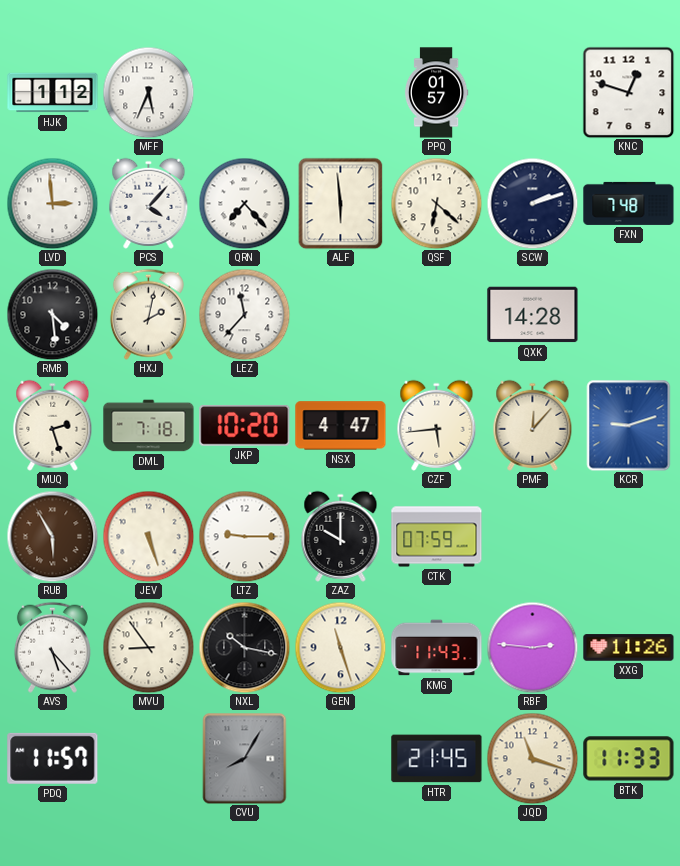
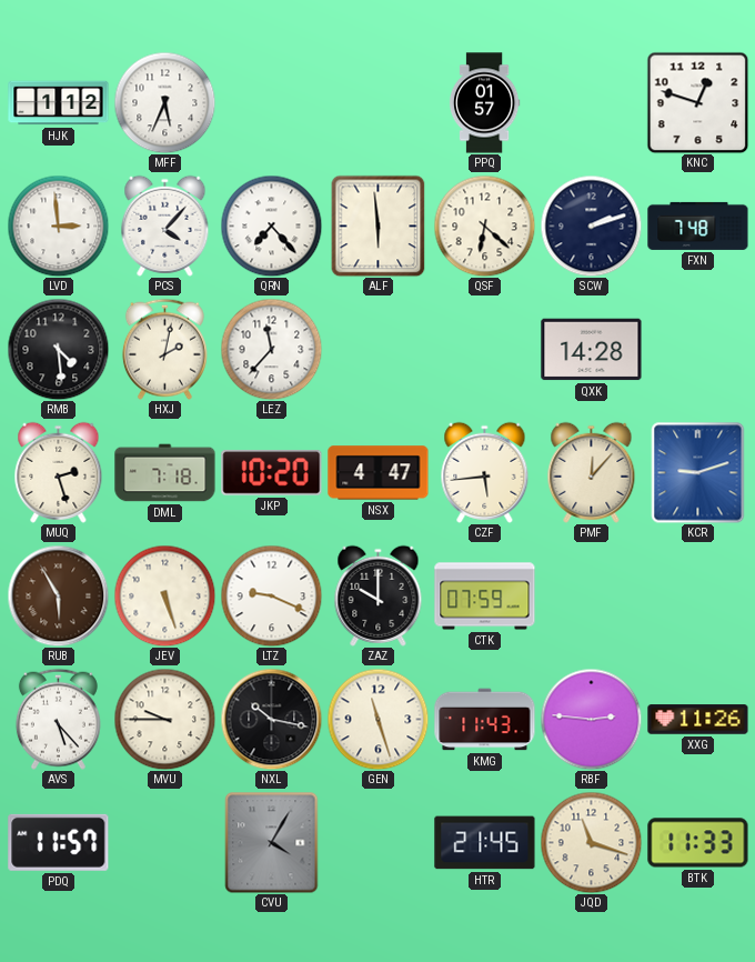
LTZ: 9:15 -> 9:19
MVU: 8:54 -> 9:45
CVU: 8:05 -> 4:05
